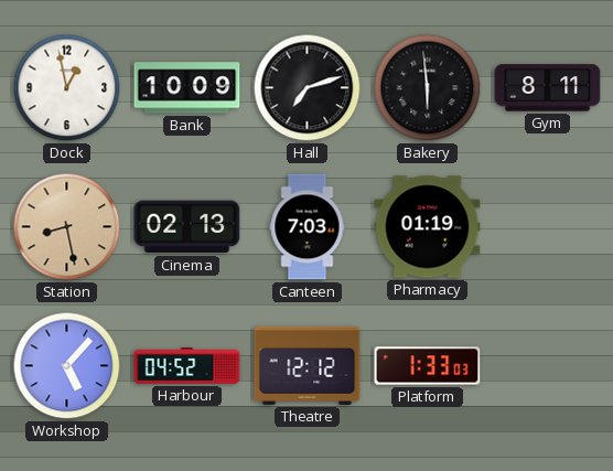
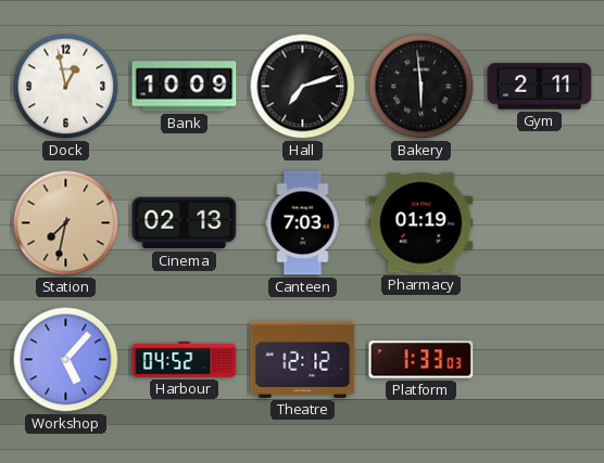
Gym: 8:11 -> 2:11
Station: 8:28 -> 7:32
